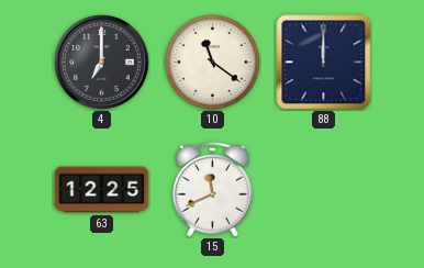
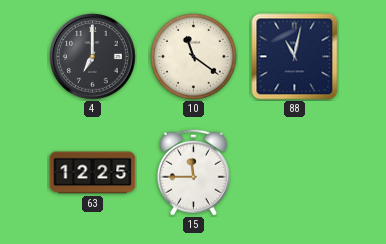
88: 12:00 -> 11:02
15: 11:41 -> 11:45
